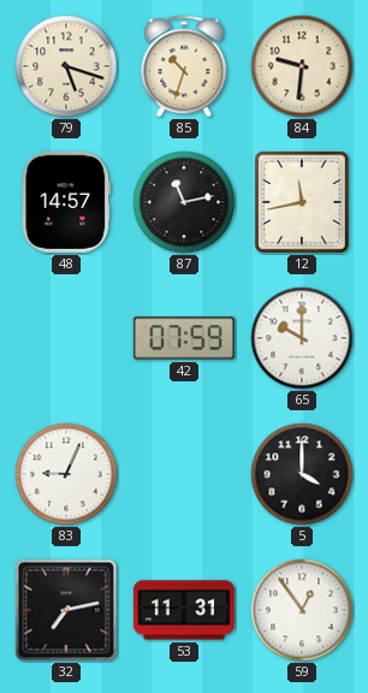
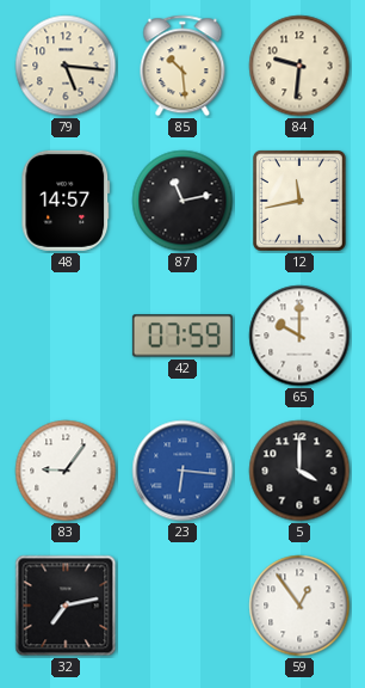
79: 5:18 -> 5:16
85: 10:33 -> 10:29
83: 9:04 -> 9:06
23: none -> 6:16
53: 11:31 -> none
